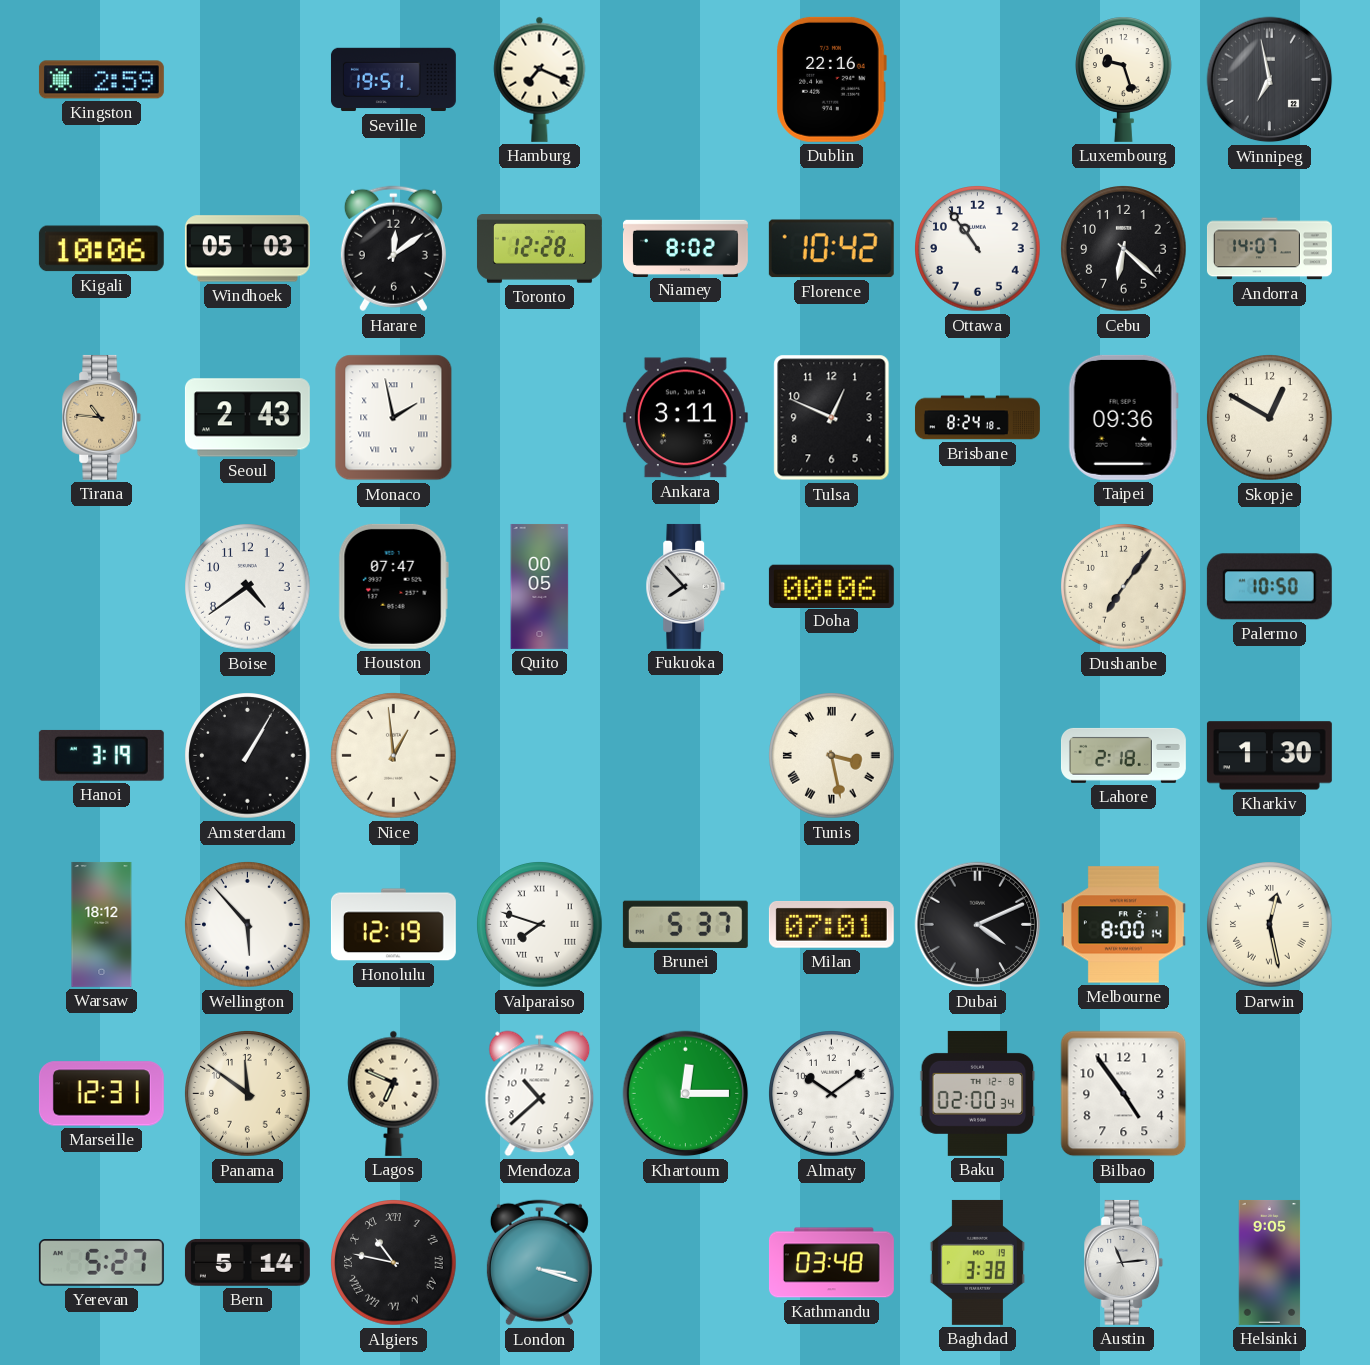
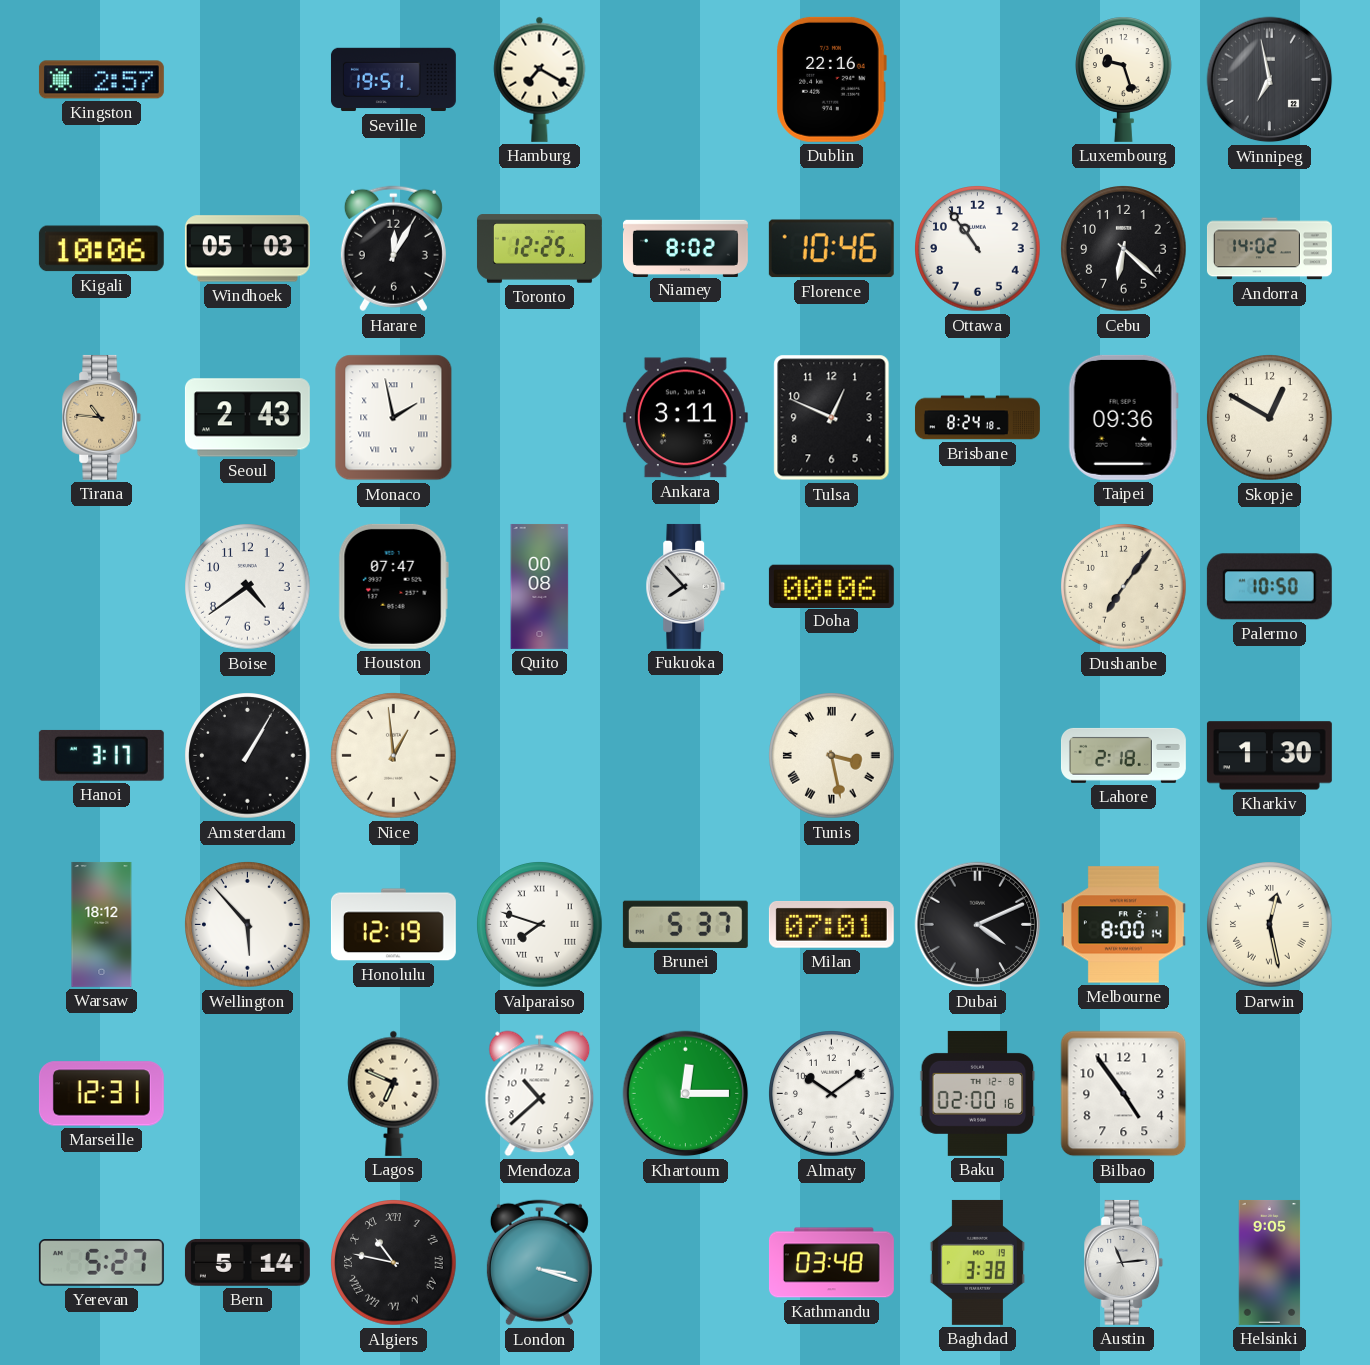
Kingston: 2:59 -> 2:57
Hamburg: 7:19 -> 7:20
Harare: 12:09 -> 12:05
Toronto: 12:28 -> 12:25
Florence: 10:42 -> 10:46
Andorra: 14:07 -> 14:02
Quito: 00:05 -> 00:08
Hanoi: 3:19 -> 3:17
Panama: 11:51 -> none
Baku: 02:00:34 -> 02:00:16
